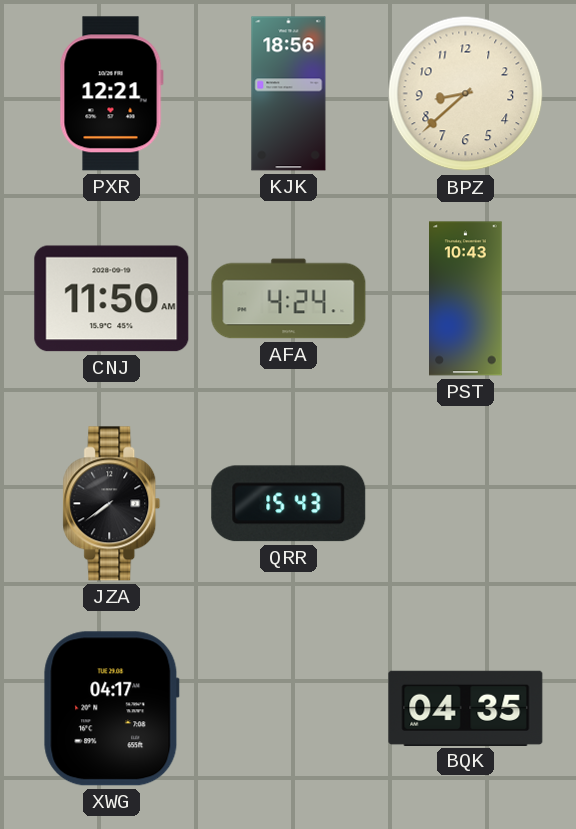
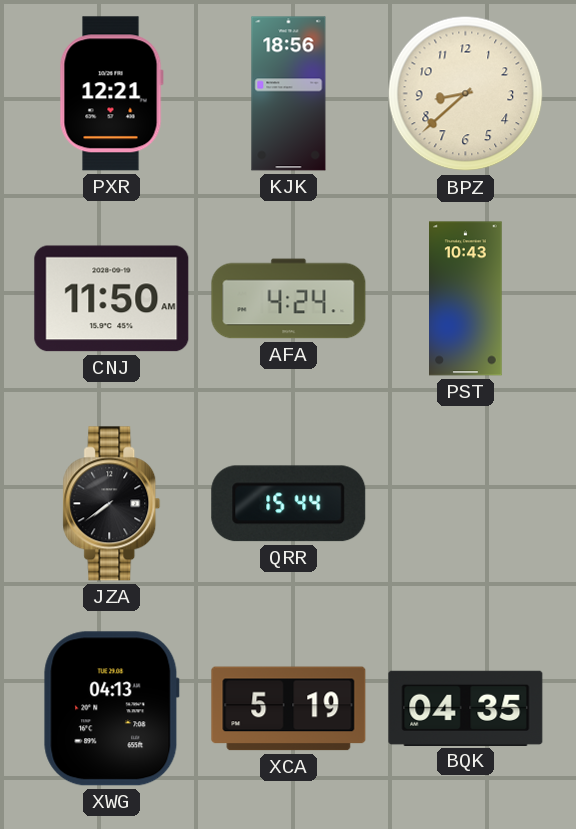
QRR: 15:43 -> 15:44
XWG: 04:17 -> 04:13
XCA: none -> 5:19
